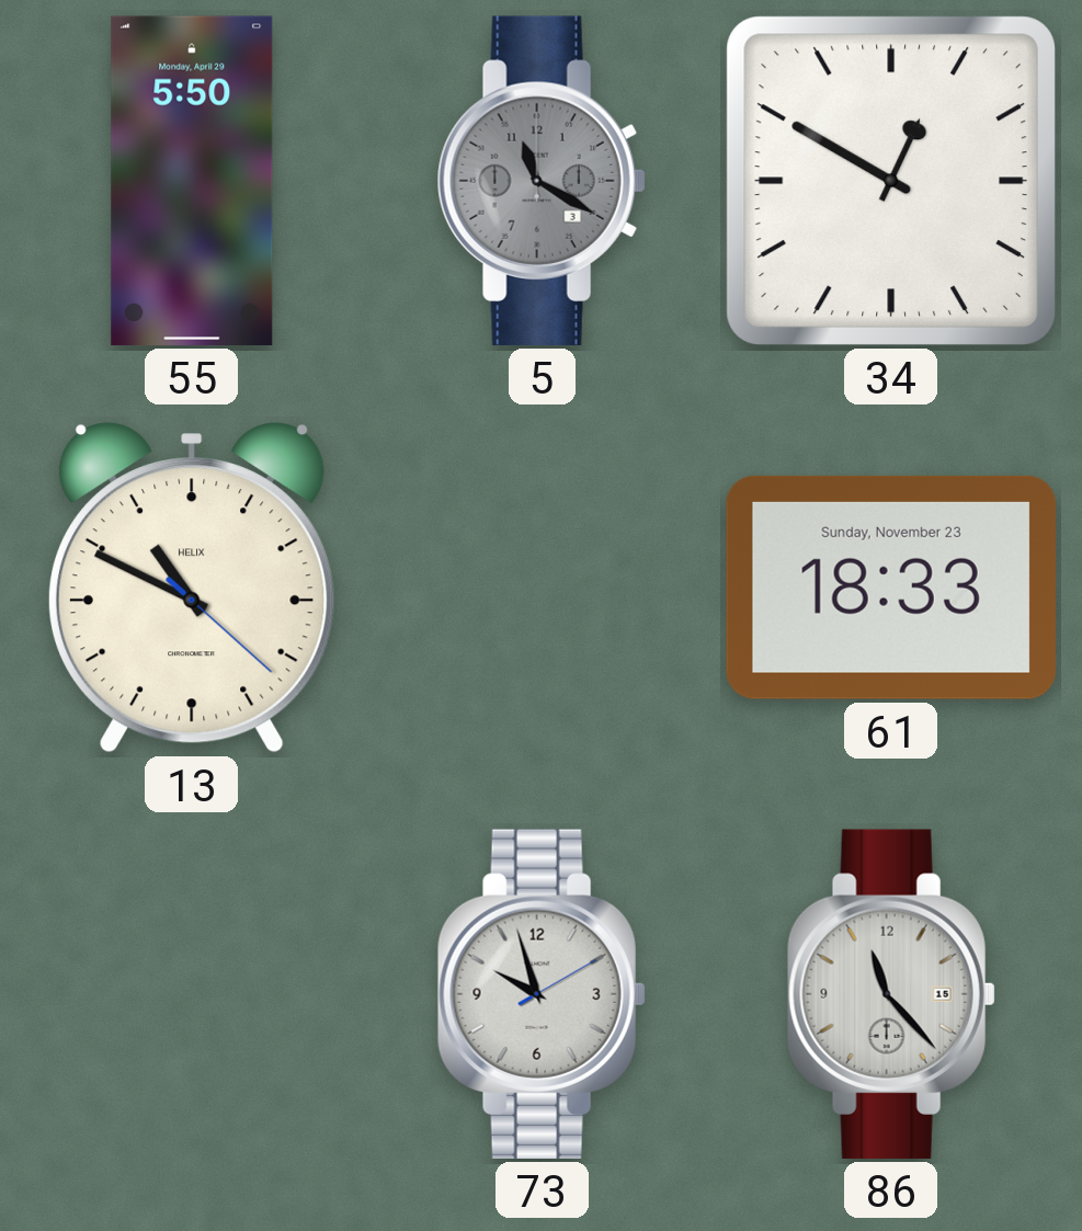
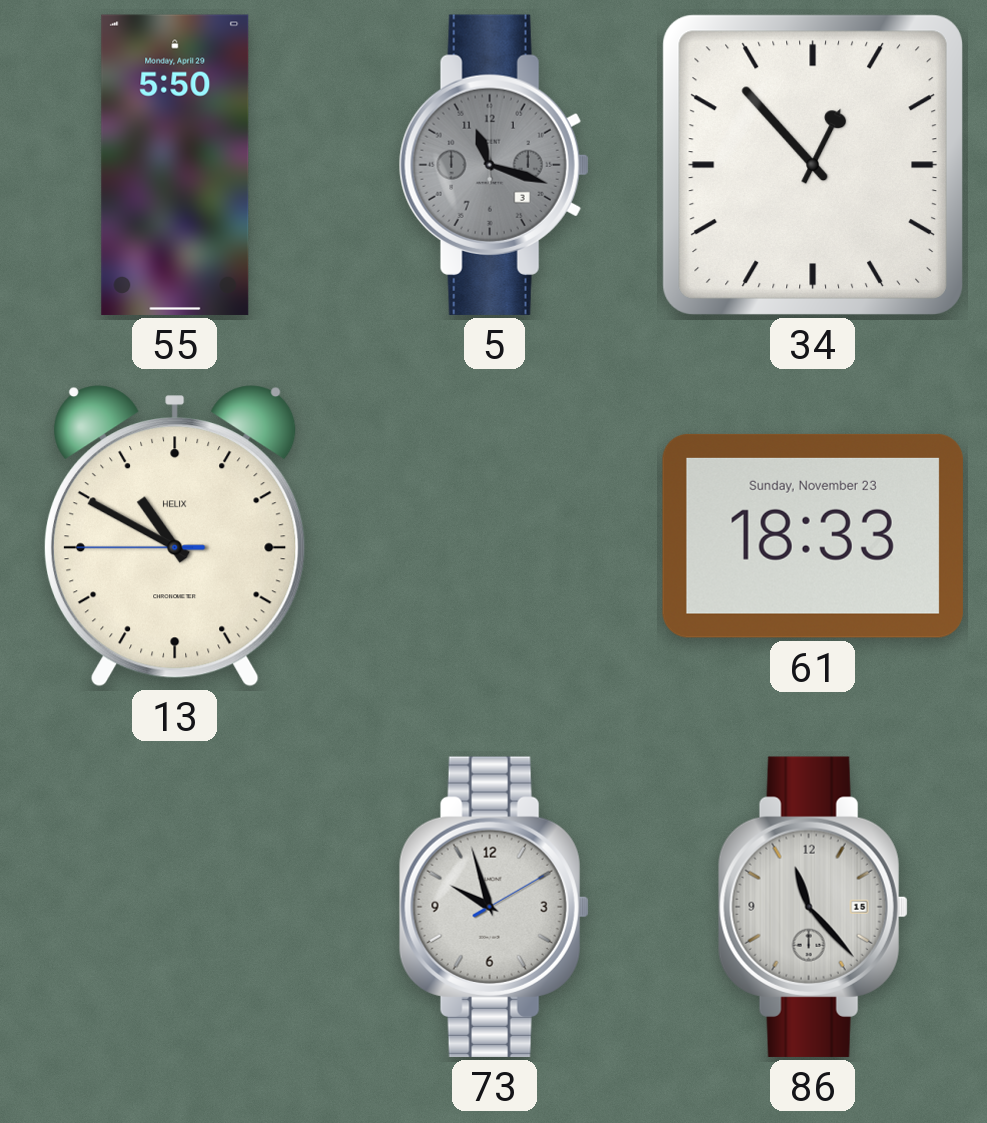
5: 11:20 -> 11:18
34: 12:50 -> 12:53
13: 10:49:22 -> 10:49:45
